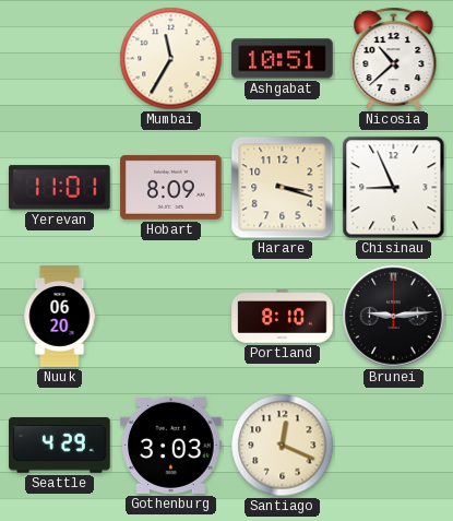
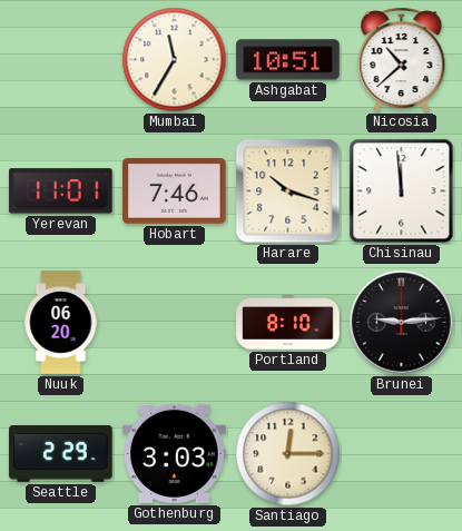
Hobart: 8:09 -> 7:46
Harare: 3:18 -> 10:18
Chisinau: 8:56 -> 11:59
Seattle: 4:29 -> 2:29
Santiago: 12:19 -> 12:15
